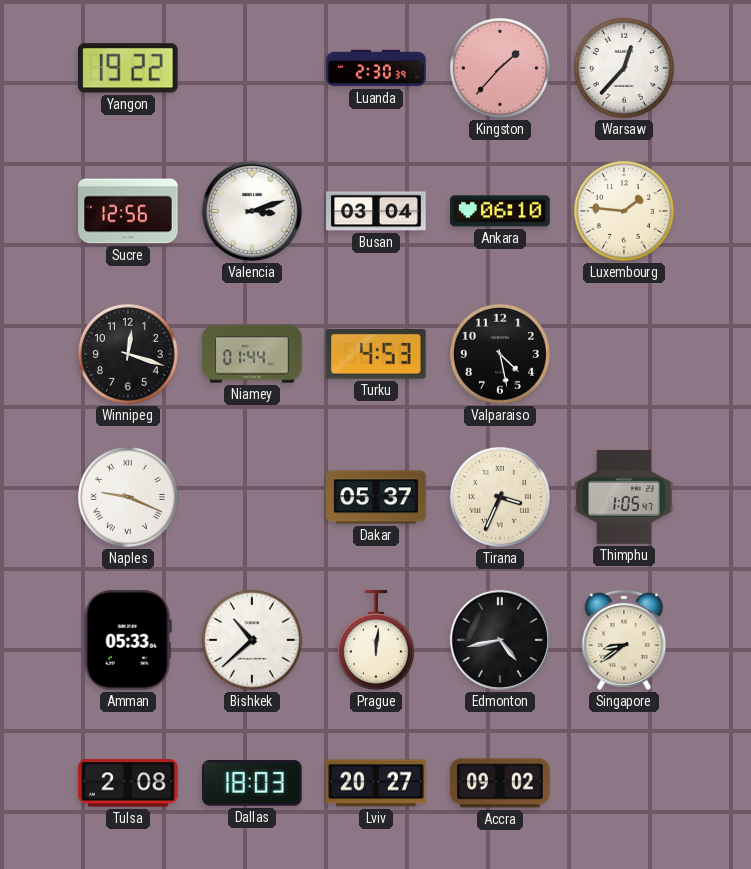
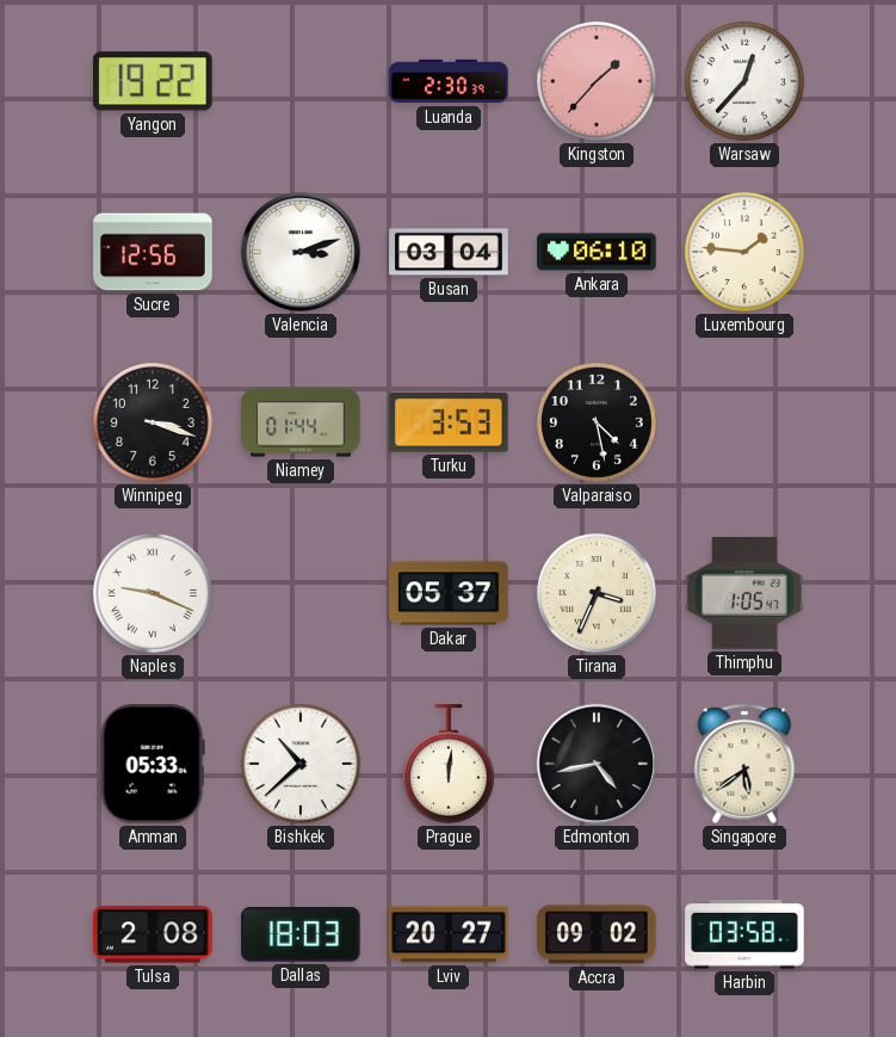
Winnipeg: 12:18 -> 3:18
Turku: 4:53 -> 3:53
Singapore: 8:39 -> 5:39
Harbin: none -> 03:58
